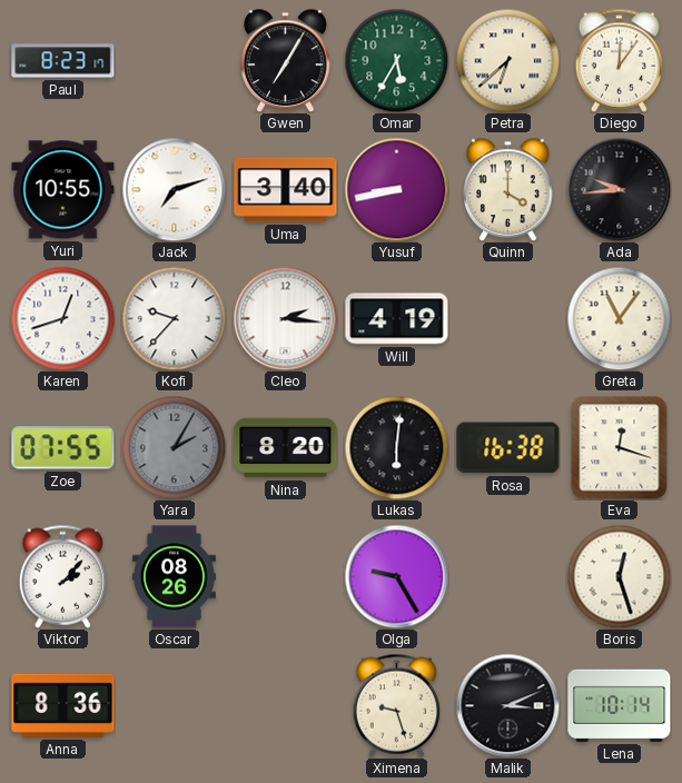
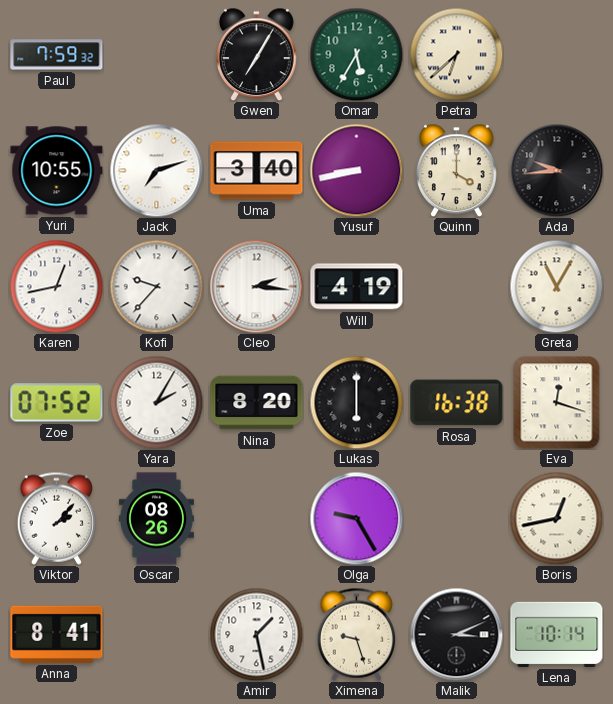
Paul: 8:23 -> 7:59
Diego: 12:06 -> none
Karen: 12:42 -> 12:43
Greta: 11:06 -> 11:05
Zoe: 07:55 -> 07:52
Yara dial: grey -> white
Lukas: 6:01 -> 6:00
Boris: 12:27 -> 12:43
Anna: 8:36 -> 8:41
Amir: none -> 1:28
